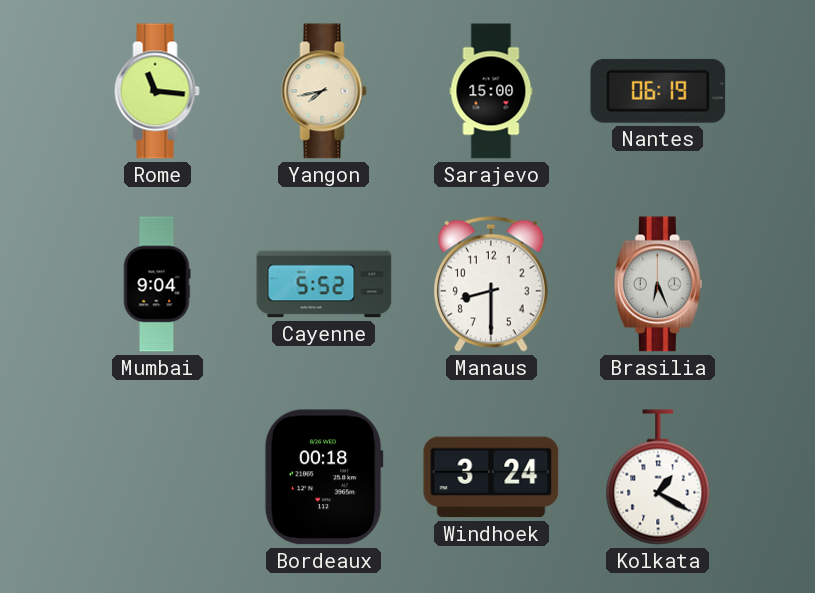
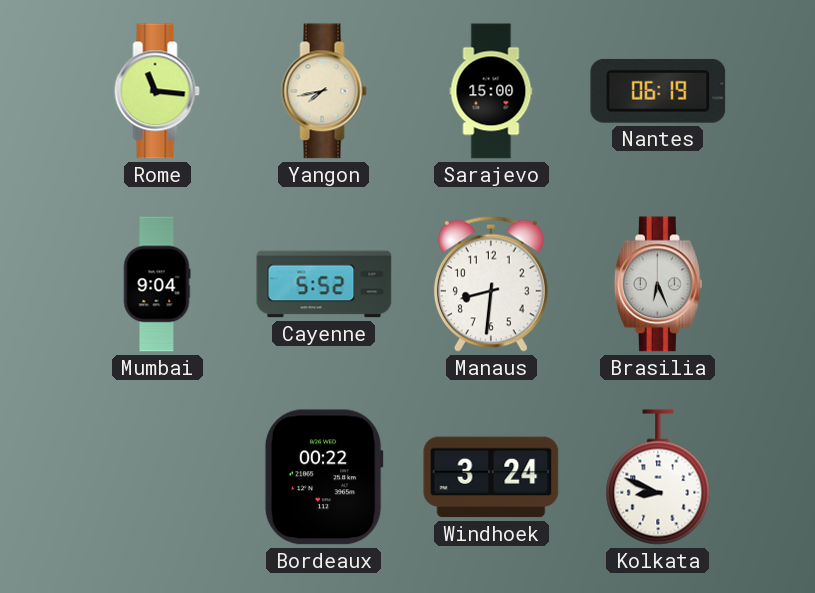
Manaus: 8:30 -> 8:31
Bordeaux: 00:18 -> 00:22
Kolkata: 1:20 -> 8:49
